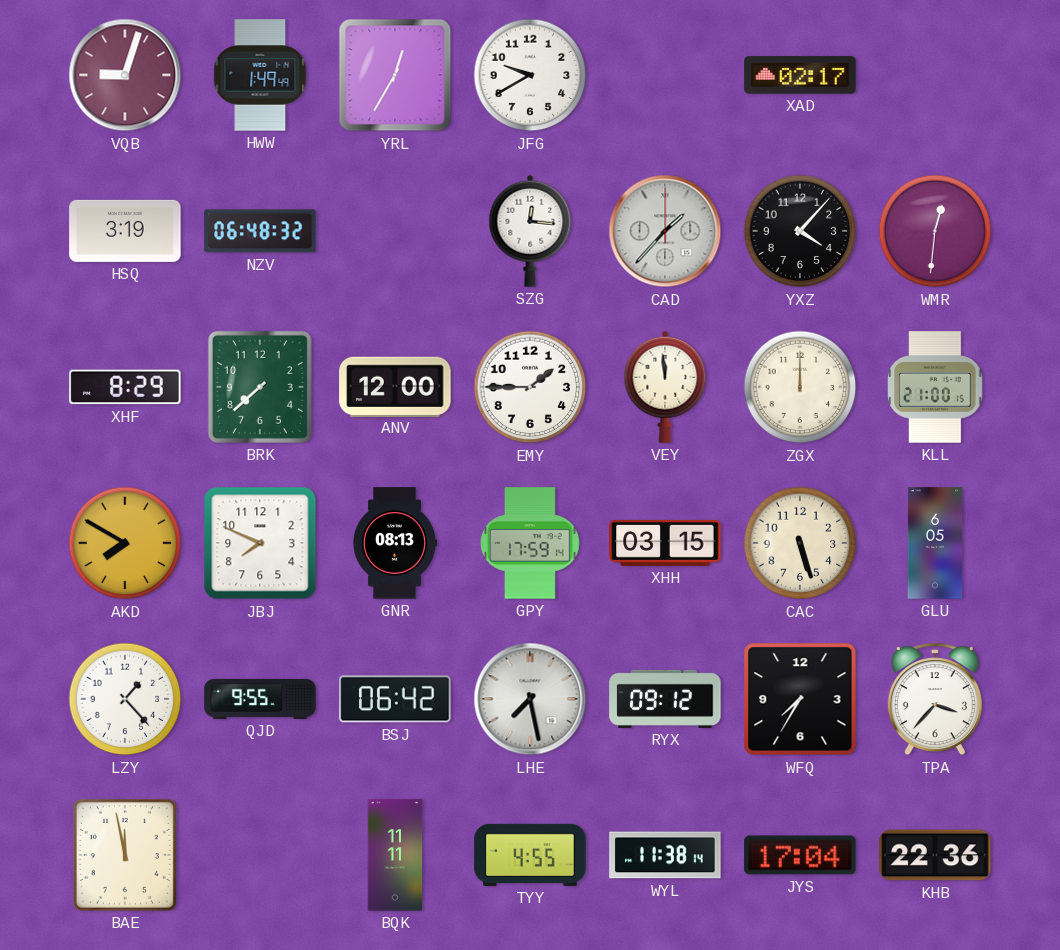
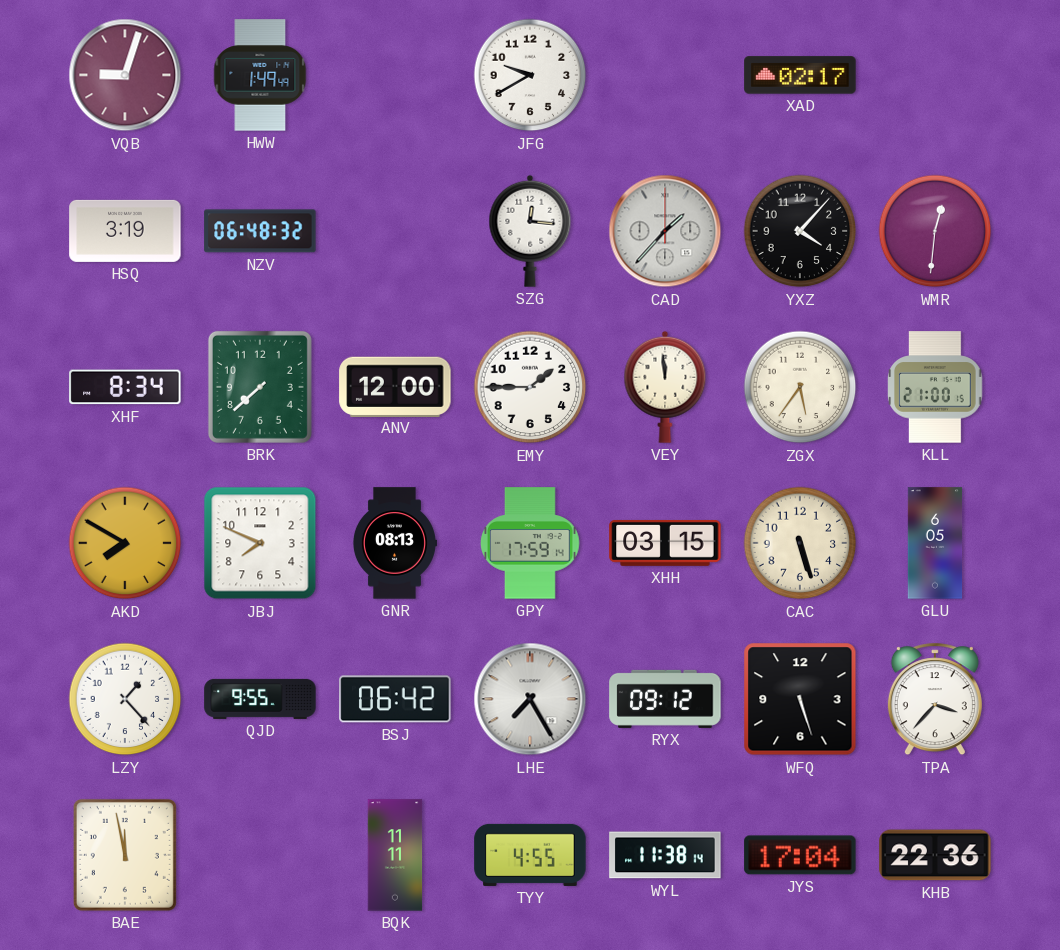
YRL: 12:35 -> none
XHF: 8:29 -> 8:34
ZGX: 12:00 -> 5:36
LHE: 7:28 -> 7:25
WFQ: 7:35 -> 5:27
